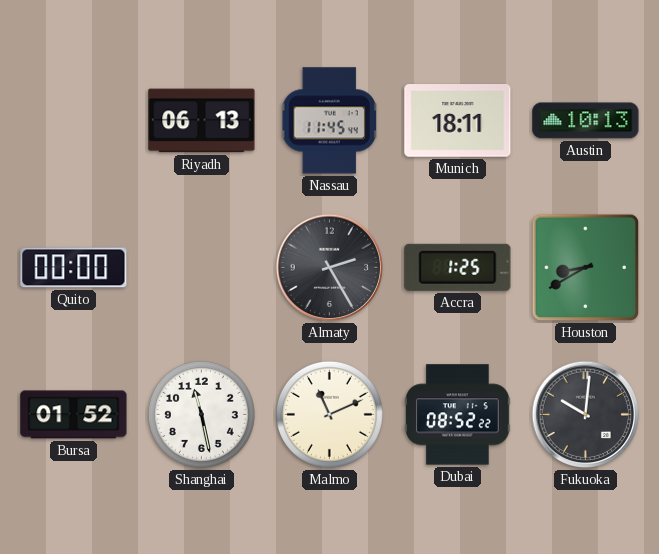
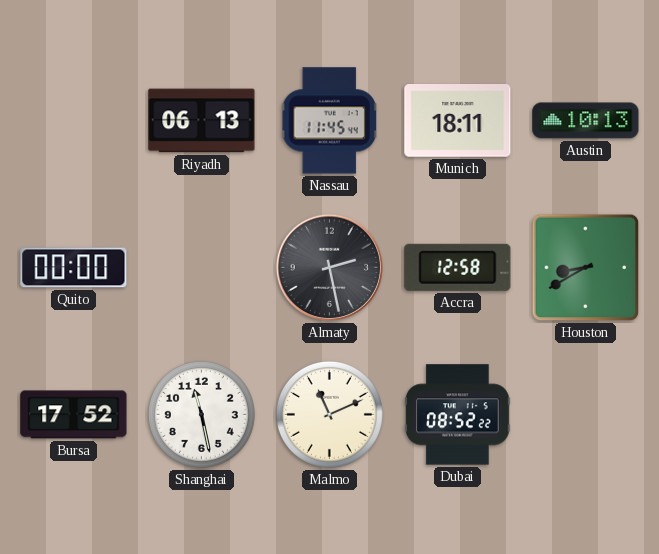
Almaty: 2:25 -> 2:28
Accra: 1:25 -> 12:58
Bursa: 01:52 -> 17:52
Fukuoka: 10:01 -> none
